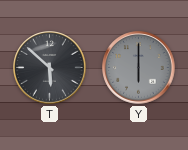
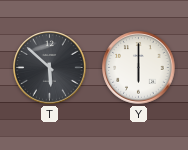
Y dial: grey -> white
